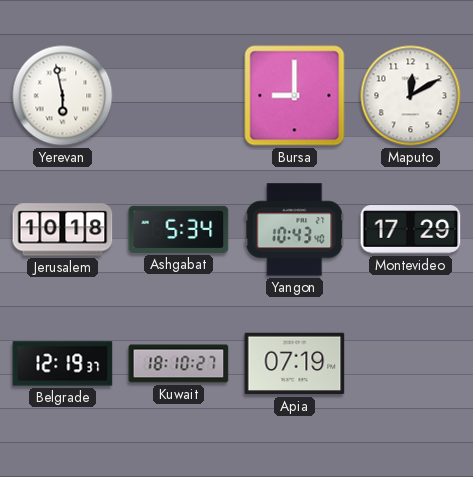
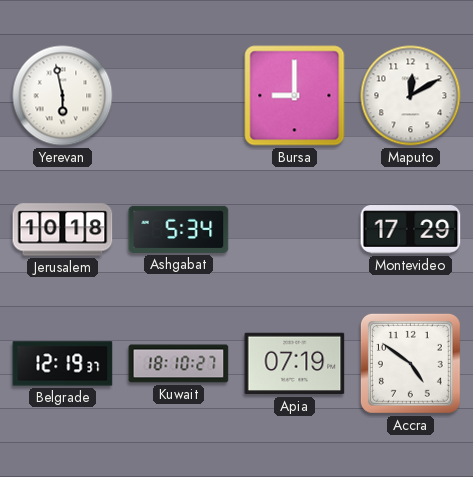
Yangon: 10:43 -> none
Accra: none -> 4:51
